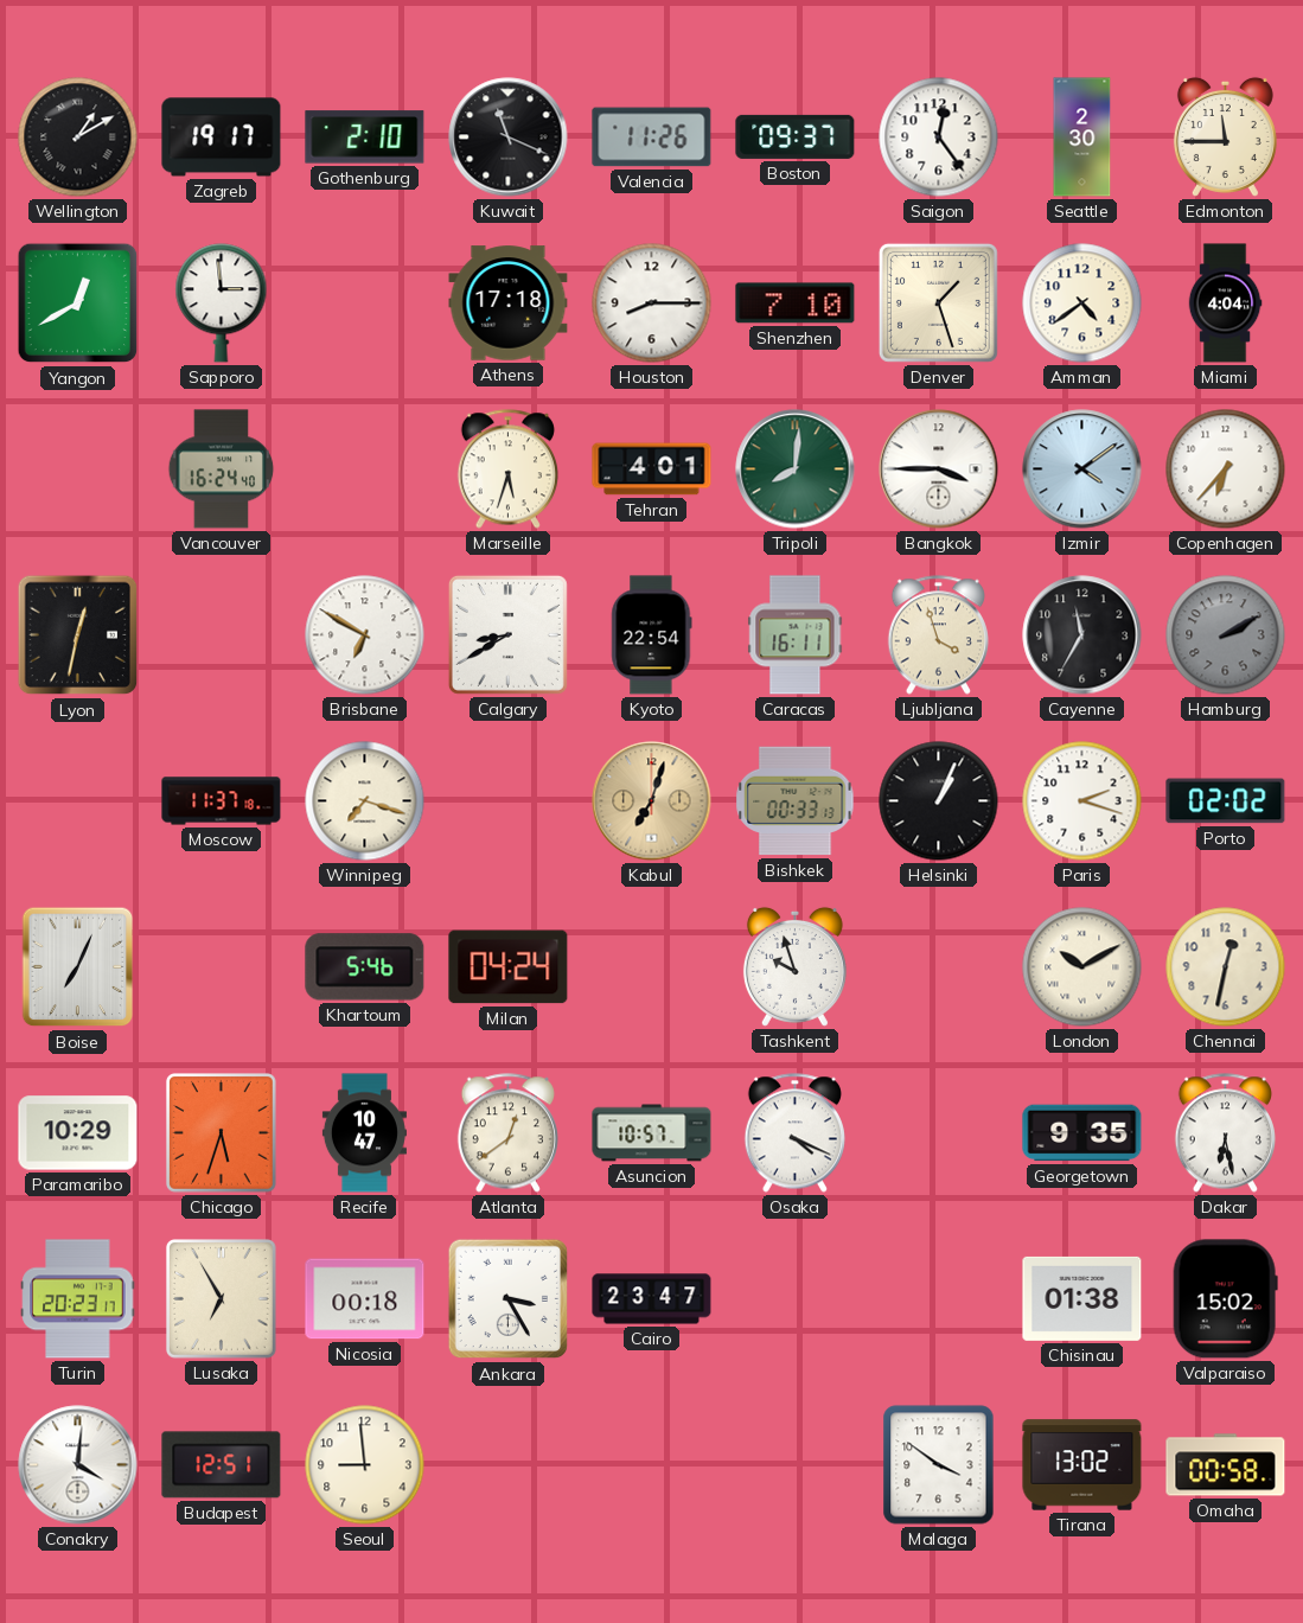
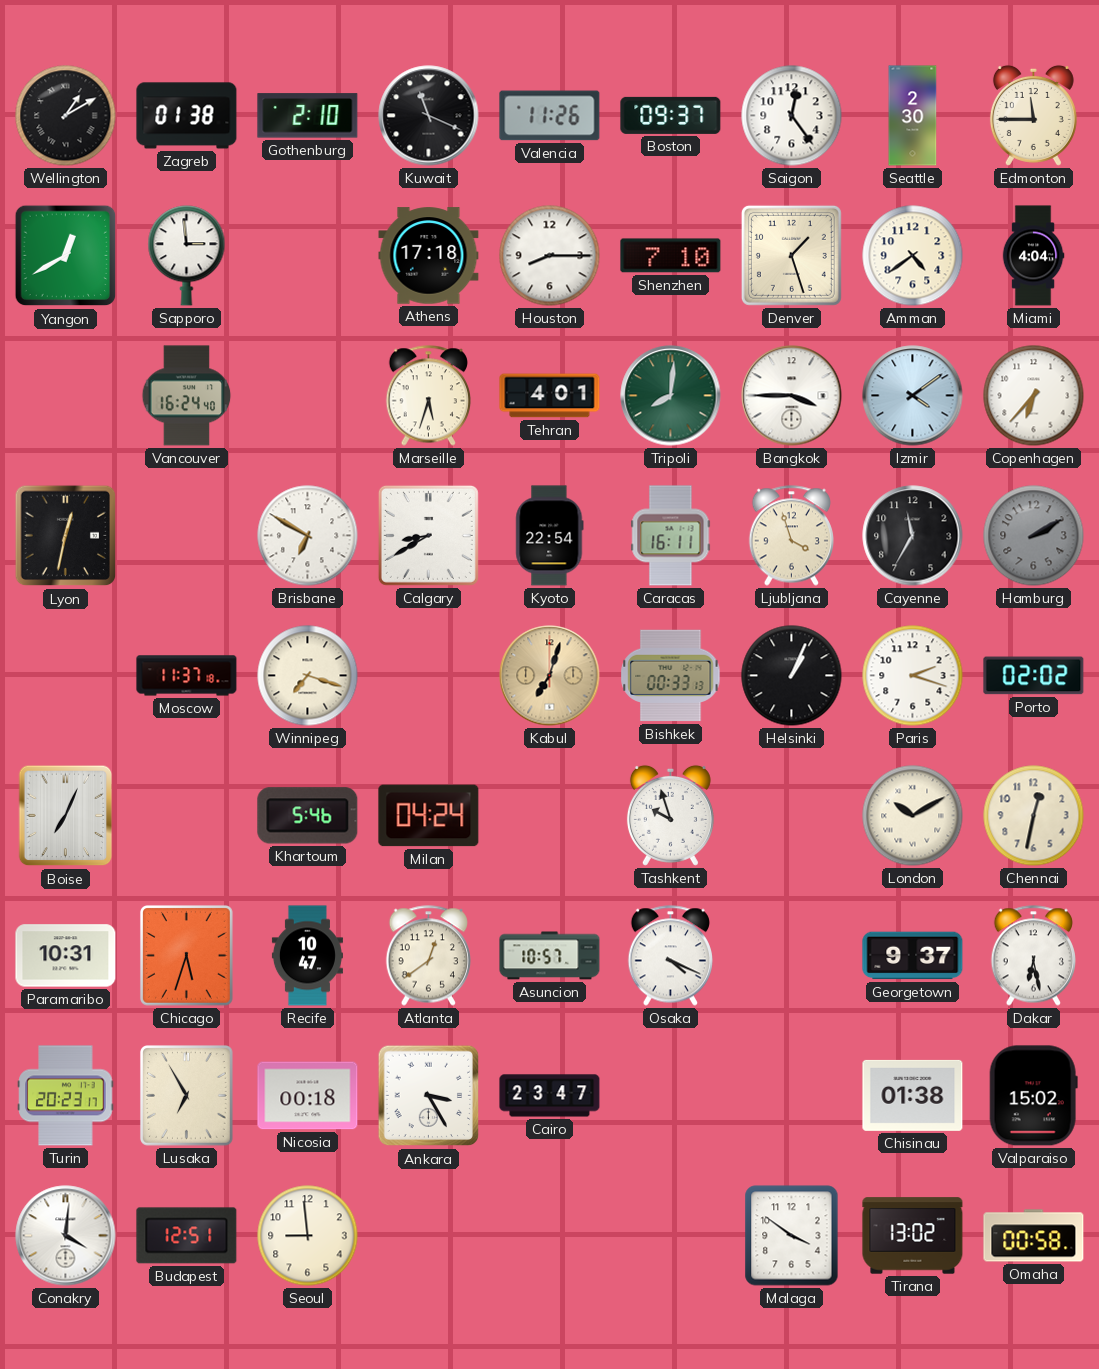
Zagreb: 19:17 -> 01:38
Paramaribo: 10:29 -> 10:31
Georgetown: 9:35 -> 9:37
